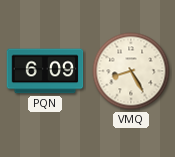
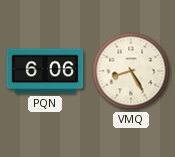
PQN: 6:09 -> 6:06
